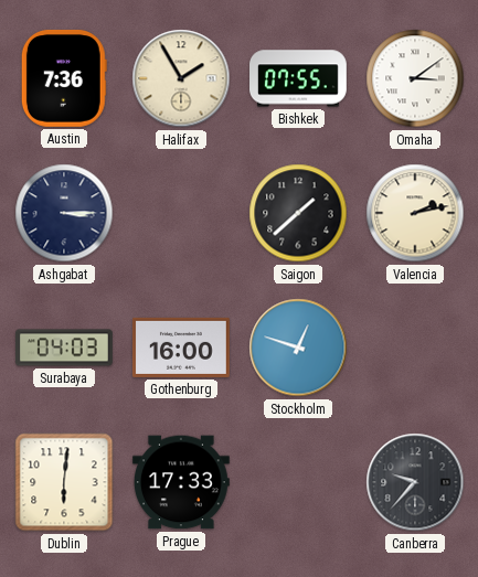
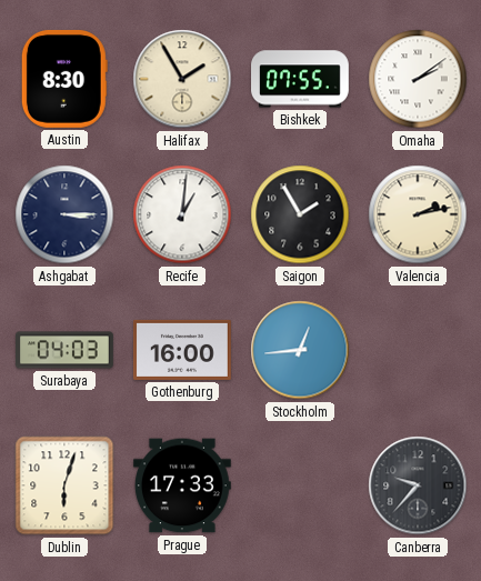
Austin: 7:36 -> 8:30
Omaha: 3:09 -> 2:09
Recife: none -> 1:01
Saigon: 1:38 -> 1:55
Stockholm: 12:48 -> 12:44
Dublin: 6:01 -> 6:03
